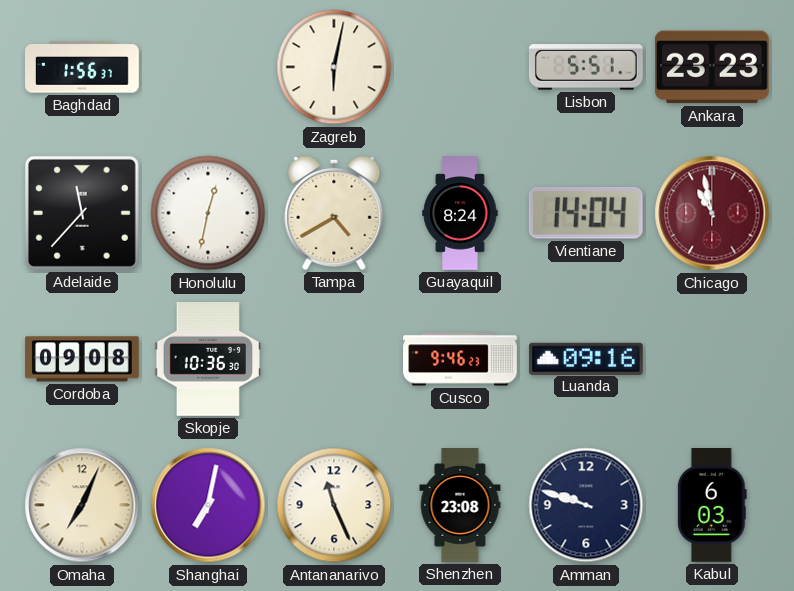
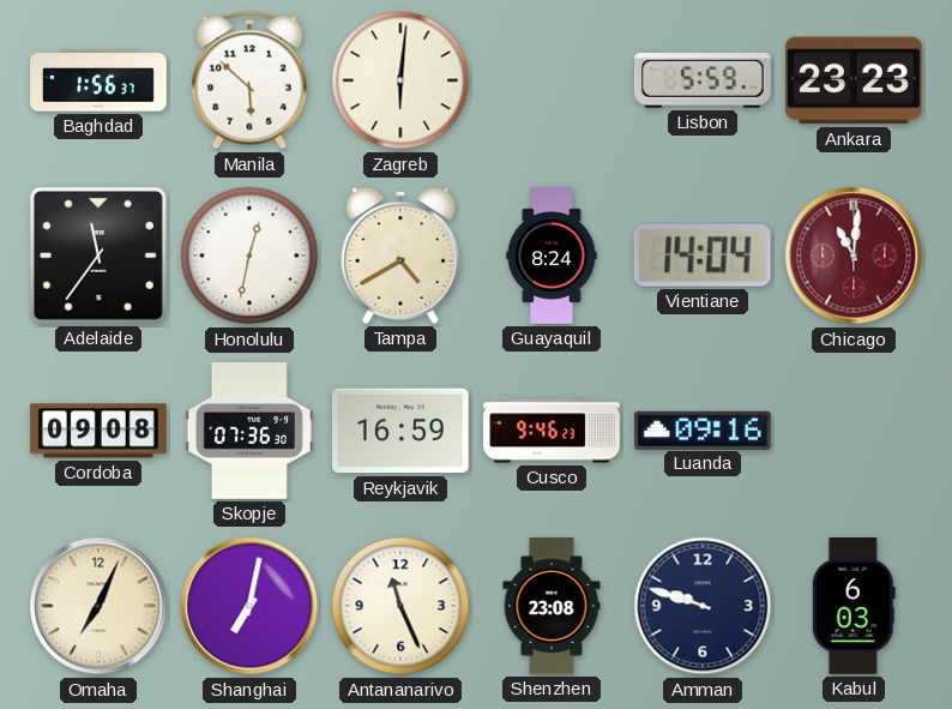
Manila: none -> 5:52
Zagreb: 6:02 -> 6:01
Lisbon: 5:51 -> 5:59
Adelaide: 11:37 -> 11:36
Chicago: 10:58 -> 11:01
Skopje: 10:36 -> 07:36
Reykjavik: none -> 16:59
